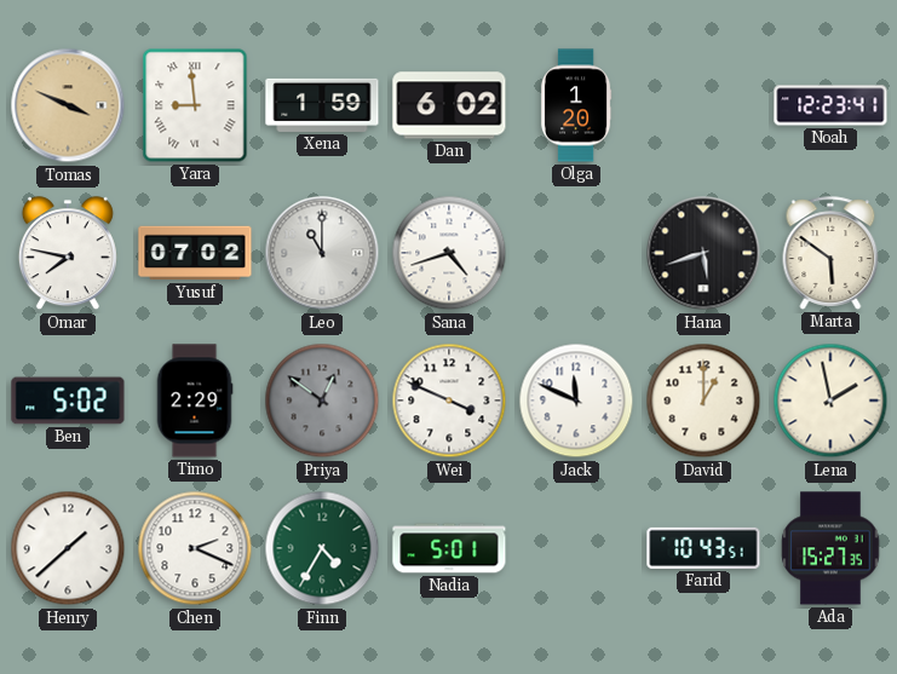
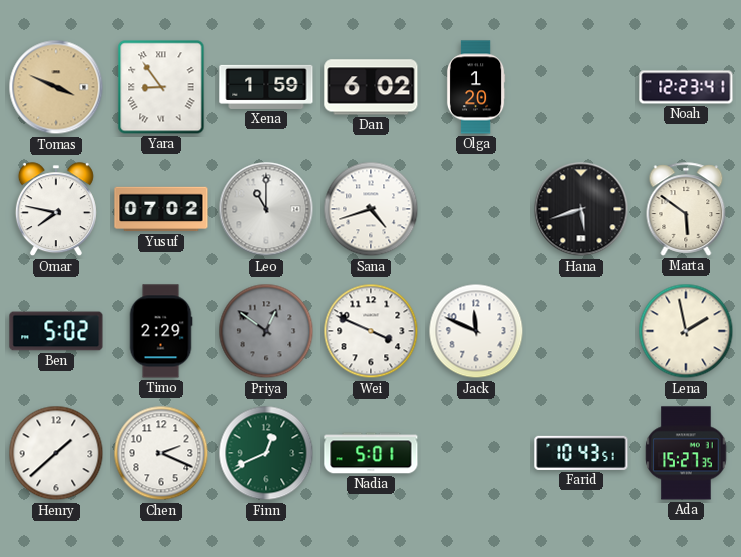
Yara: 8:59 -> 8:54
David: 1:00 -> none
Finn: 4:35 -> 12:41
